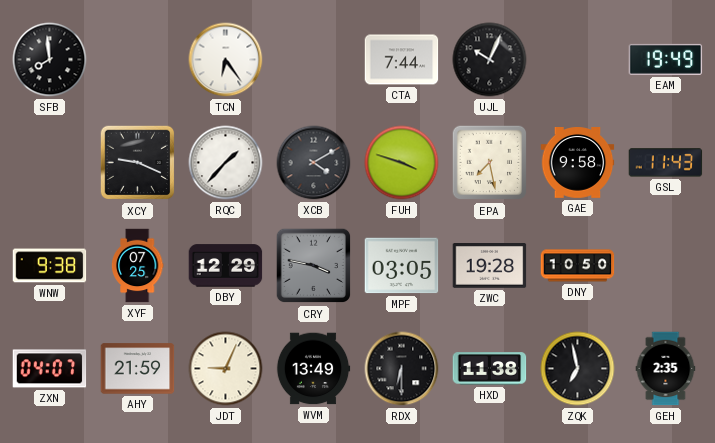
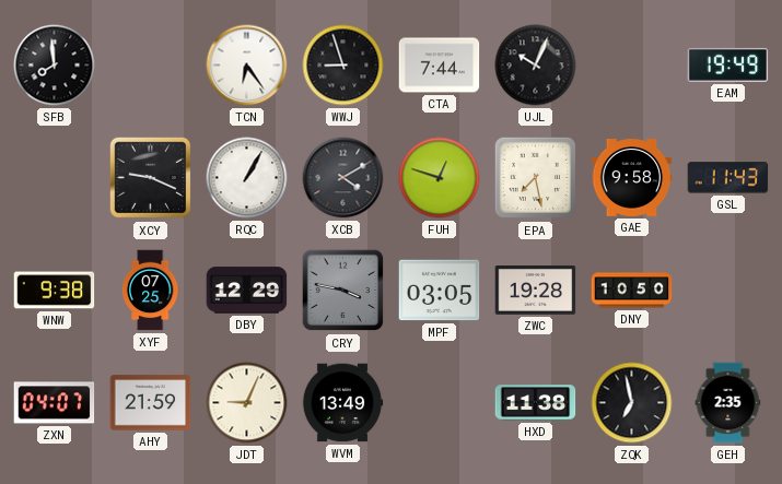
WWJ: none -> 8:57
RQC: 1:37 -> 1:05
FUH: 3:48 -> 12:48
RDX: 6:30 -> none
